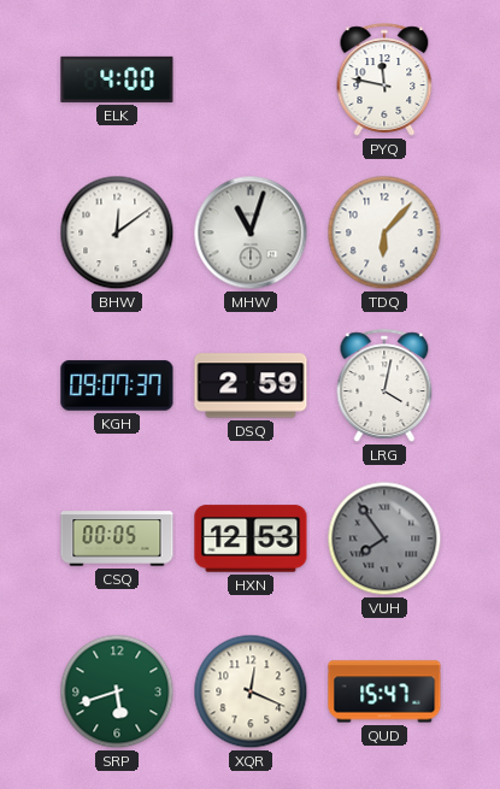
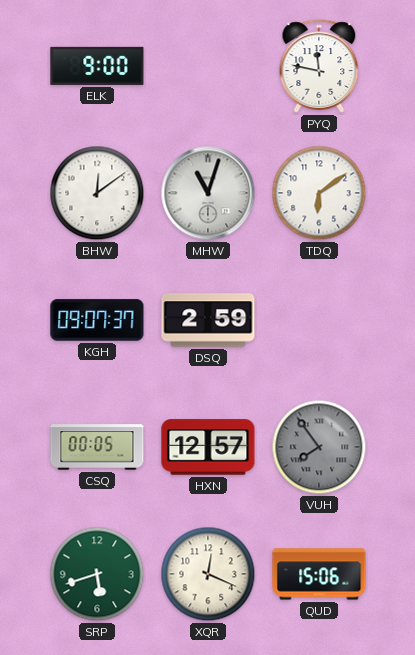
ELK: 4:00 -> 9:00
TDQ: 6:07 -> 6:09
LRG: 4:02 -> none
HXN: 12:53 -> 12:57
QUD: 15:47 -> 15:06
